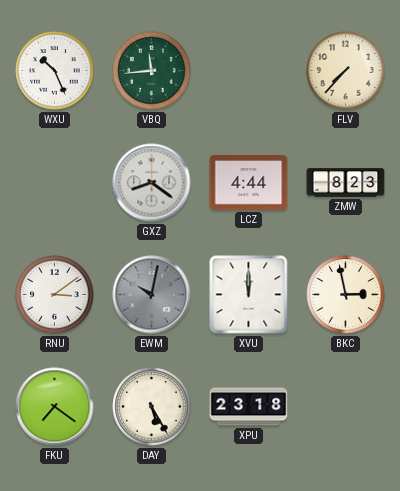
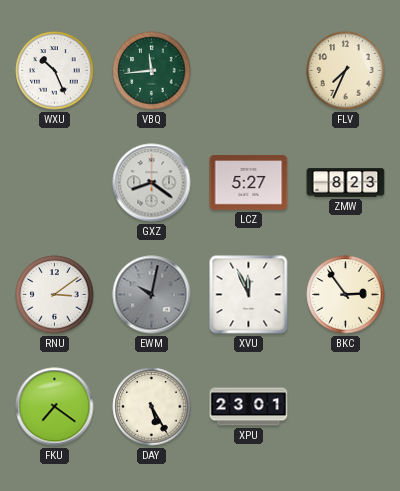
FLV: 7:37 -> 7:34
LCZ: 4:44 -> 5:27
XVU: 12:00 -> 11:56
BKC: 2:58 -> 2:54
XPU: 23:18 -> 23:01
